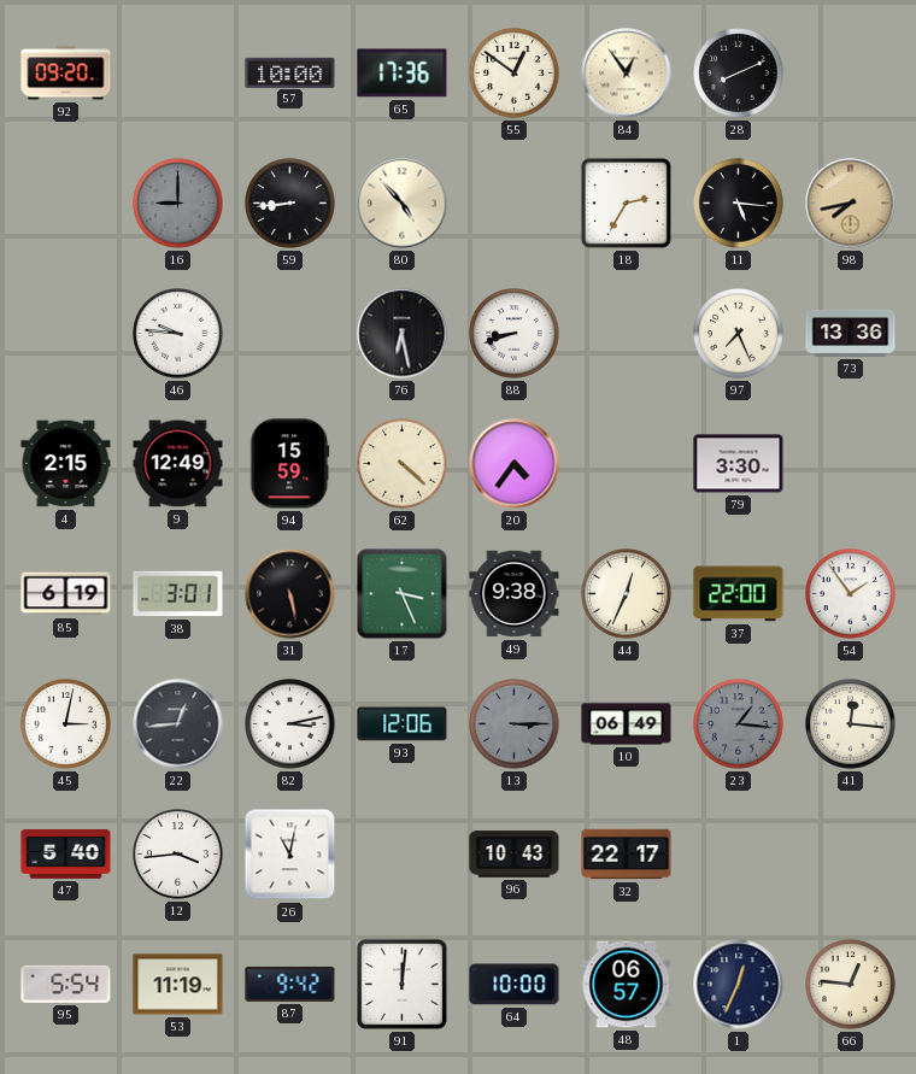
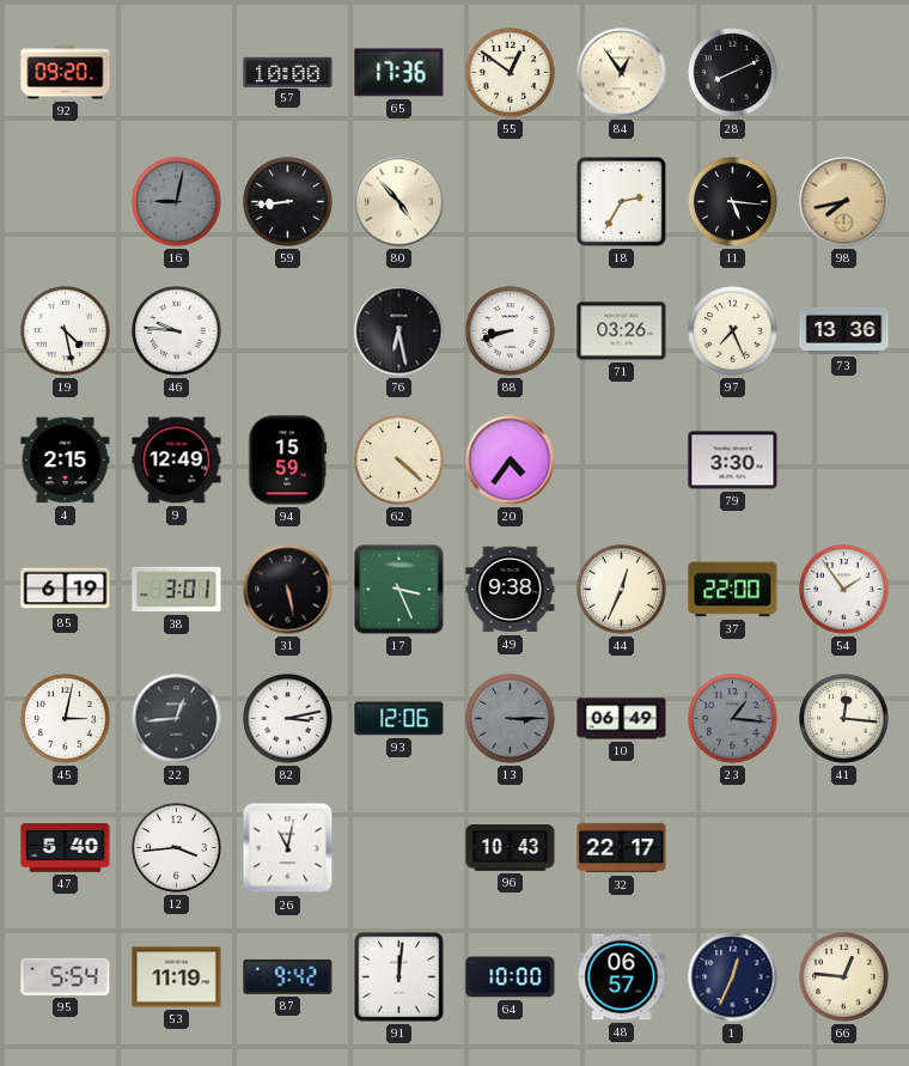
16: 9:00 -> 9:02
19: none -> 4:28
71: none -> 03:26
